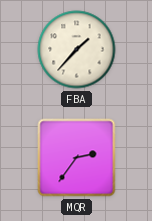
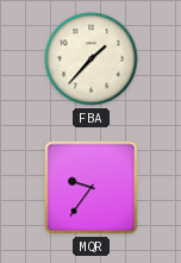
MQR: 2:36 -> 9:36
